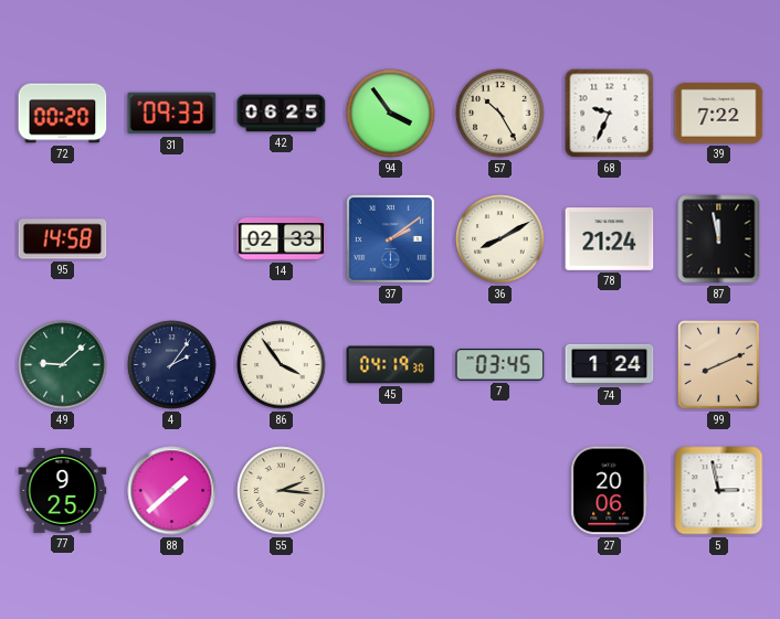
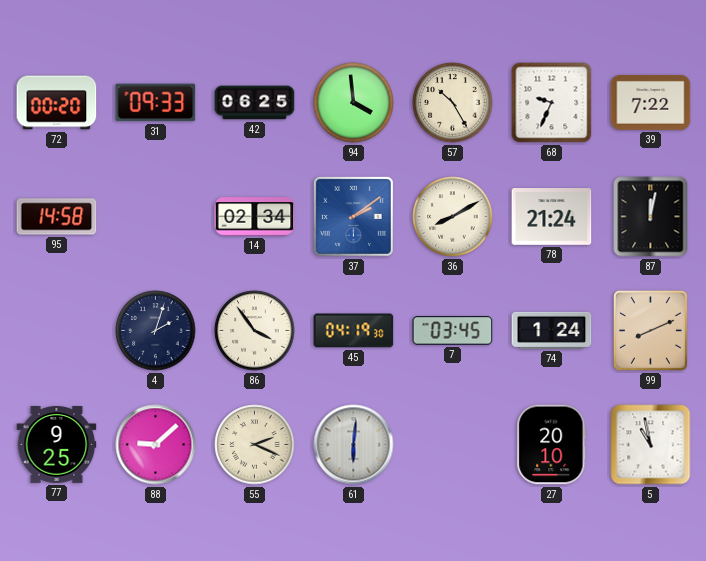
94: 3:54 -> 3:59
14: 02:33 -> 02:34
87: 11:58 -> 12:02
49: 9:08 -> none
4: 2:06 -> 2:03
88: 1:38 -> 9:08
55: 2:16 -> 2:19
61: none -> 6:01
27: 20:06 -> 20:10
5: 2:58 -> 10:58
